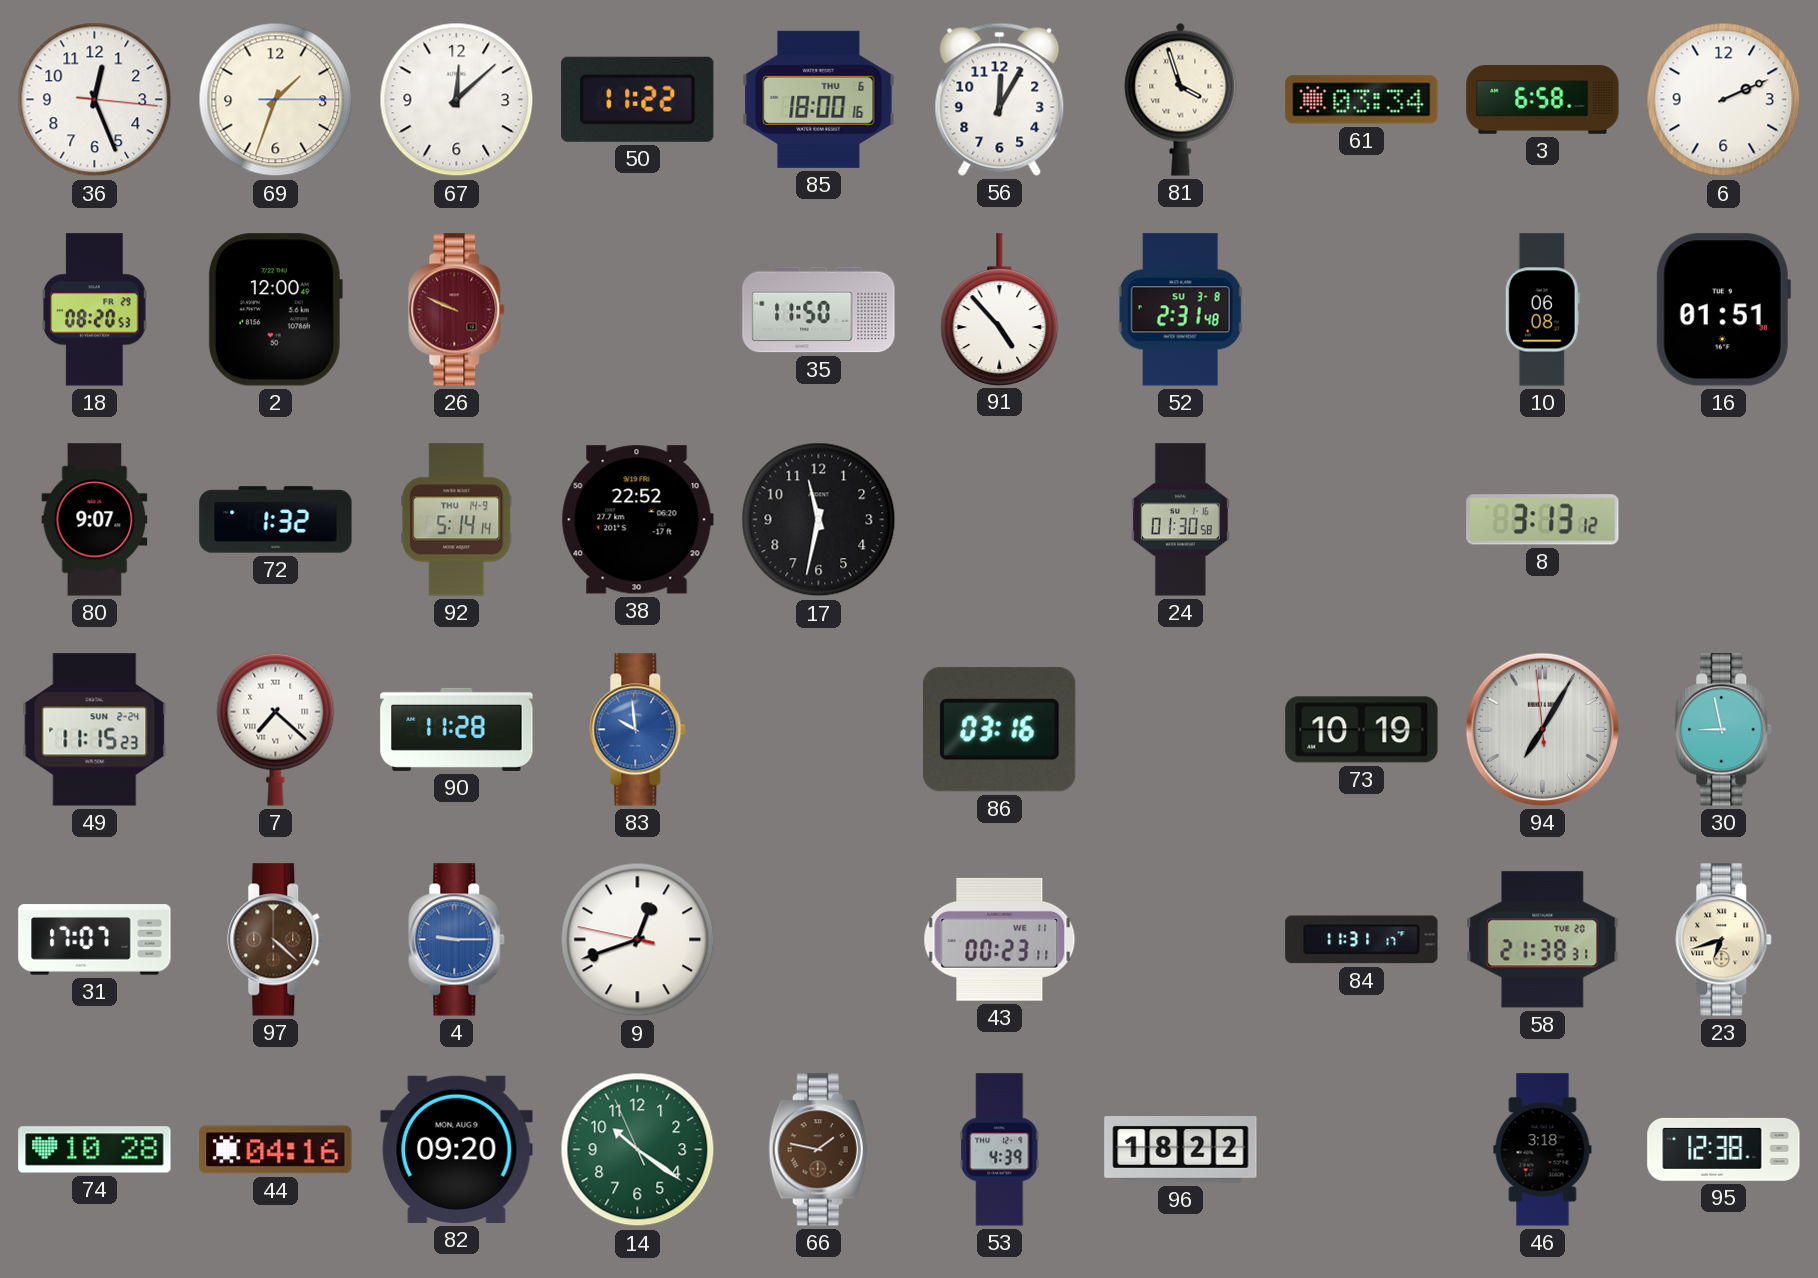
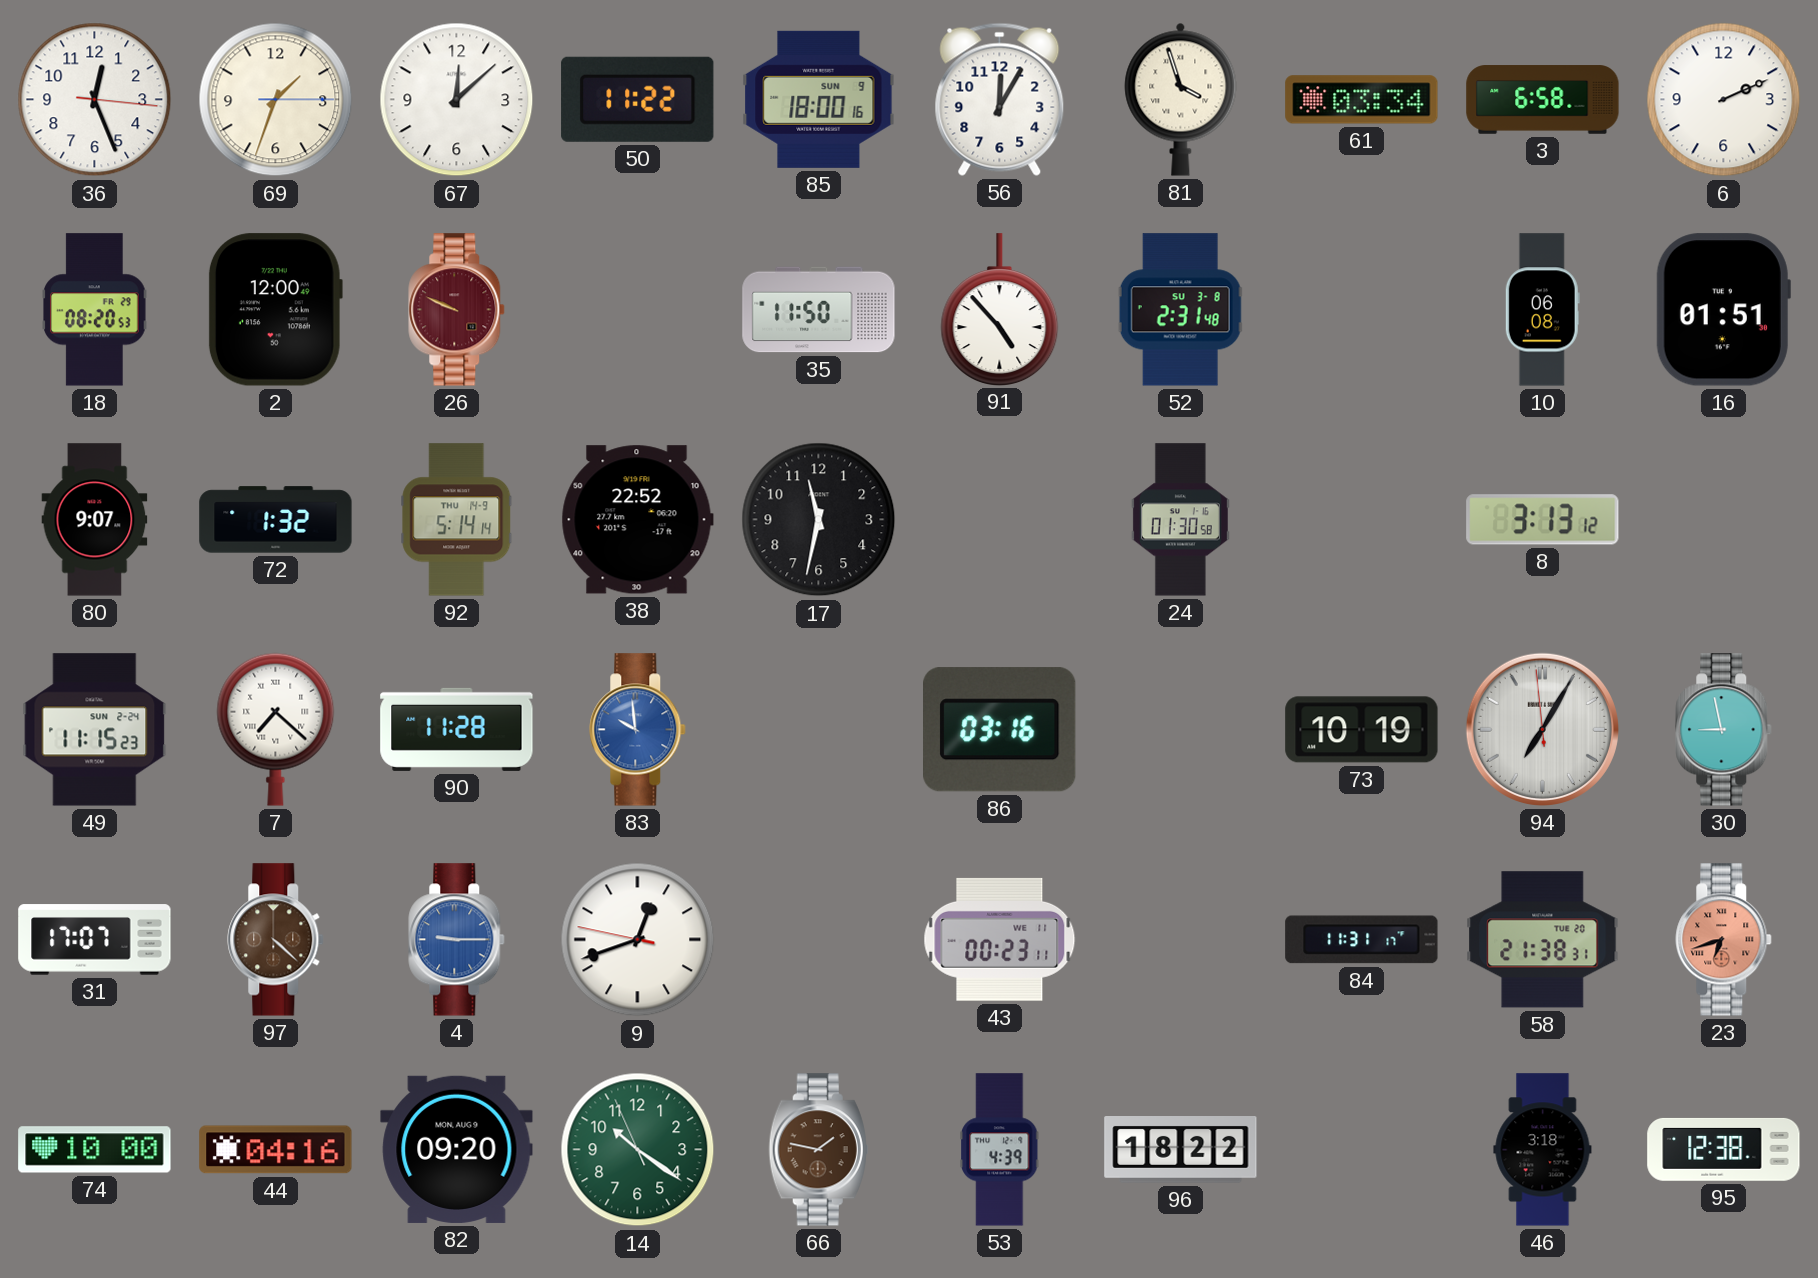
85 date: THU 6 -> SUN 9
23 dial: cream -> salmon
74: 10:28 -> 10:00
